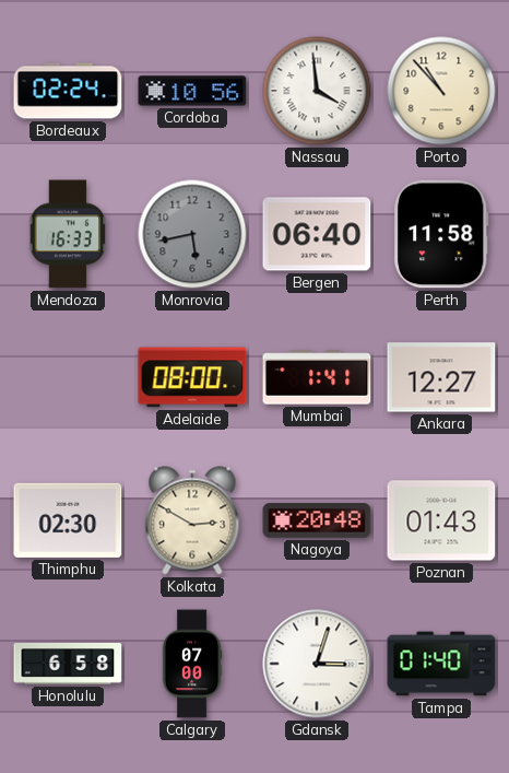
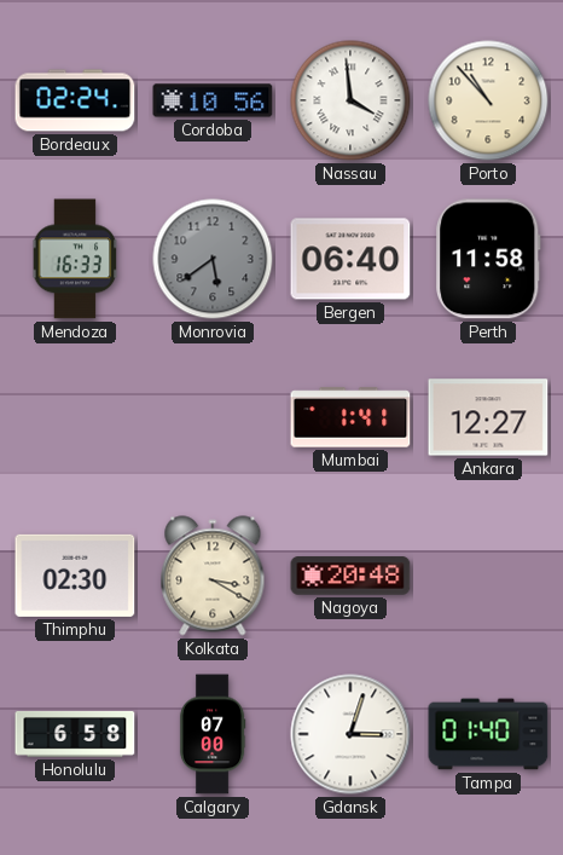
Monrovia: 5:43 -> 5:39
Adelaide: 08:00 -> none
Kolkata: 2:50 -> 3:20
Poznan: 01:43 -> none
